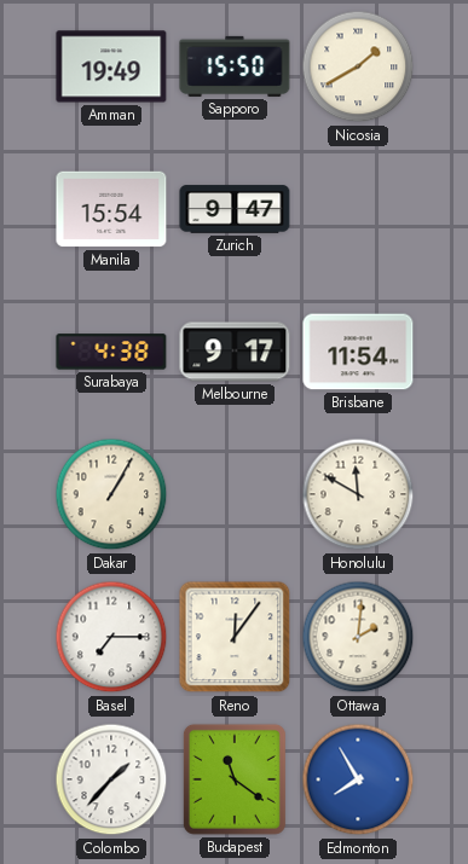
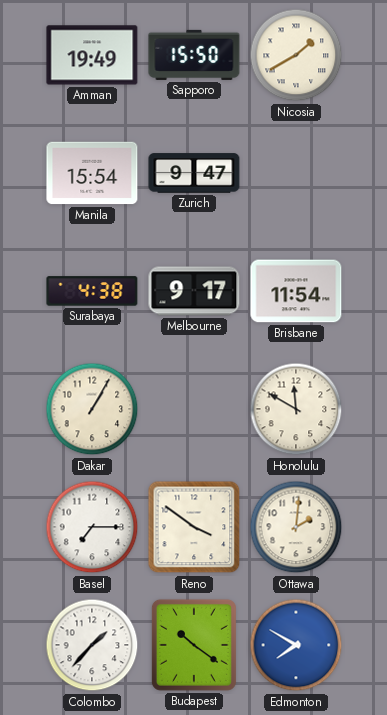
Reno: 12:06 -> 3:51
Budapest: 11:21 -> 10:21
Edmonton: 7:55 -> 7:50
